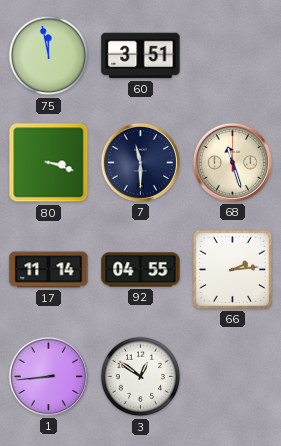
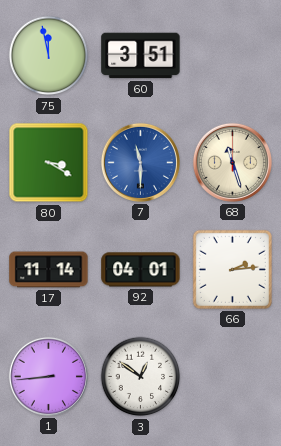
80: 3:18 -> 3:20
7 dial: navy -> blue
92: 04:55 -> 04:01
